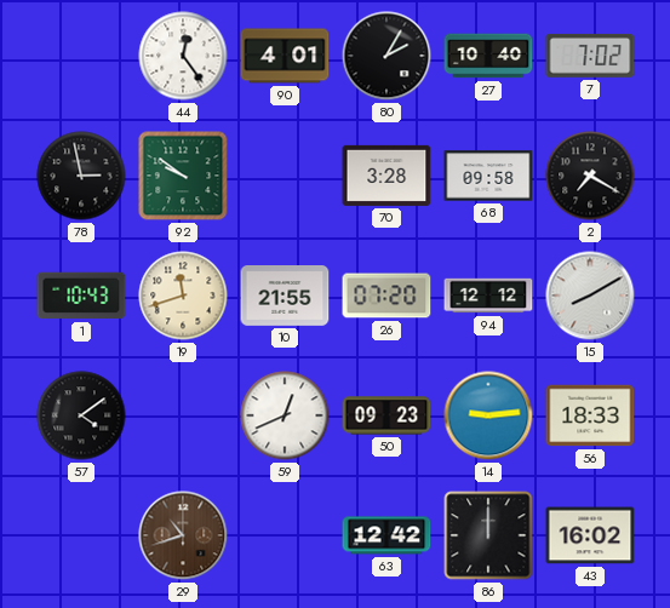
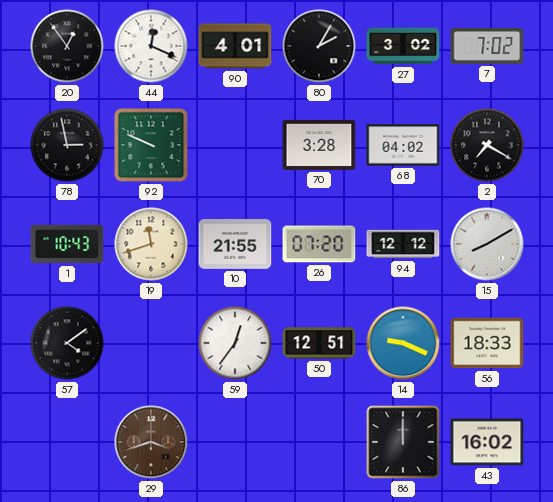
20: none -> 12:54
44: 12:24 -> 12:19
27: 10:40 -> 3:02
92: 9:51 -> 9:49
68: 09:58 -> 04:02
59: 12:41 -> 12:36
50: 09:23 -> 12:51
14: 9:14 -> 9:19
29: 10:42 -> 3:42
63: 12:42 -> none
